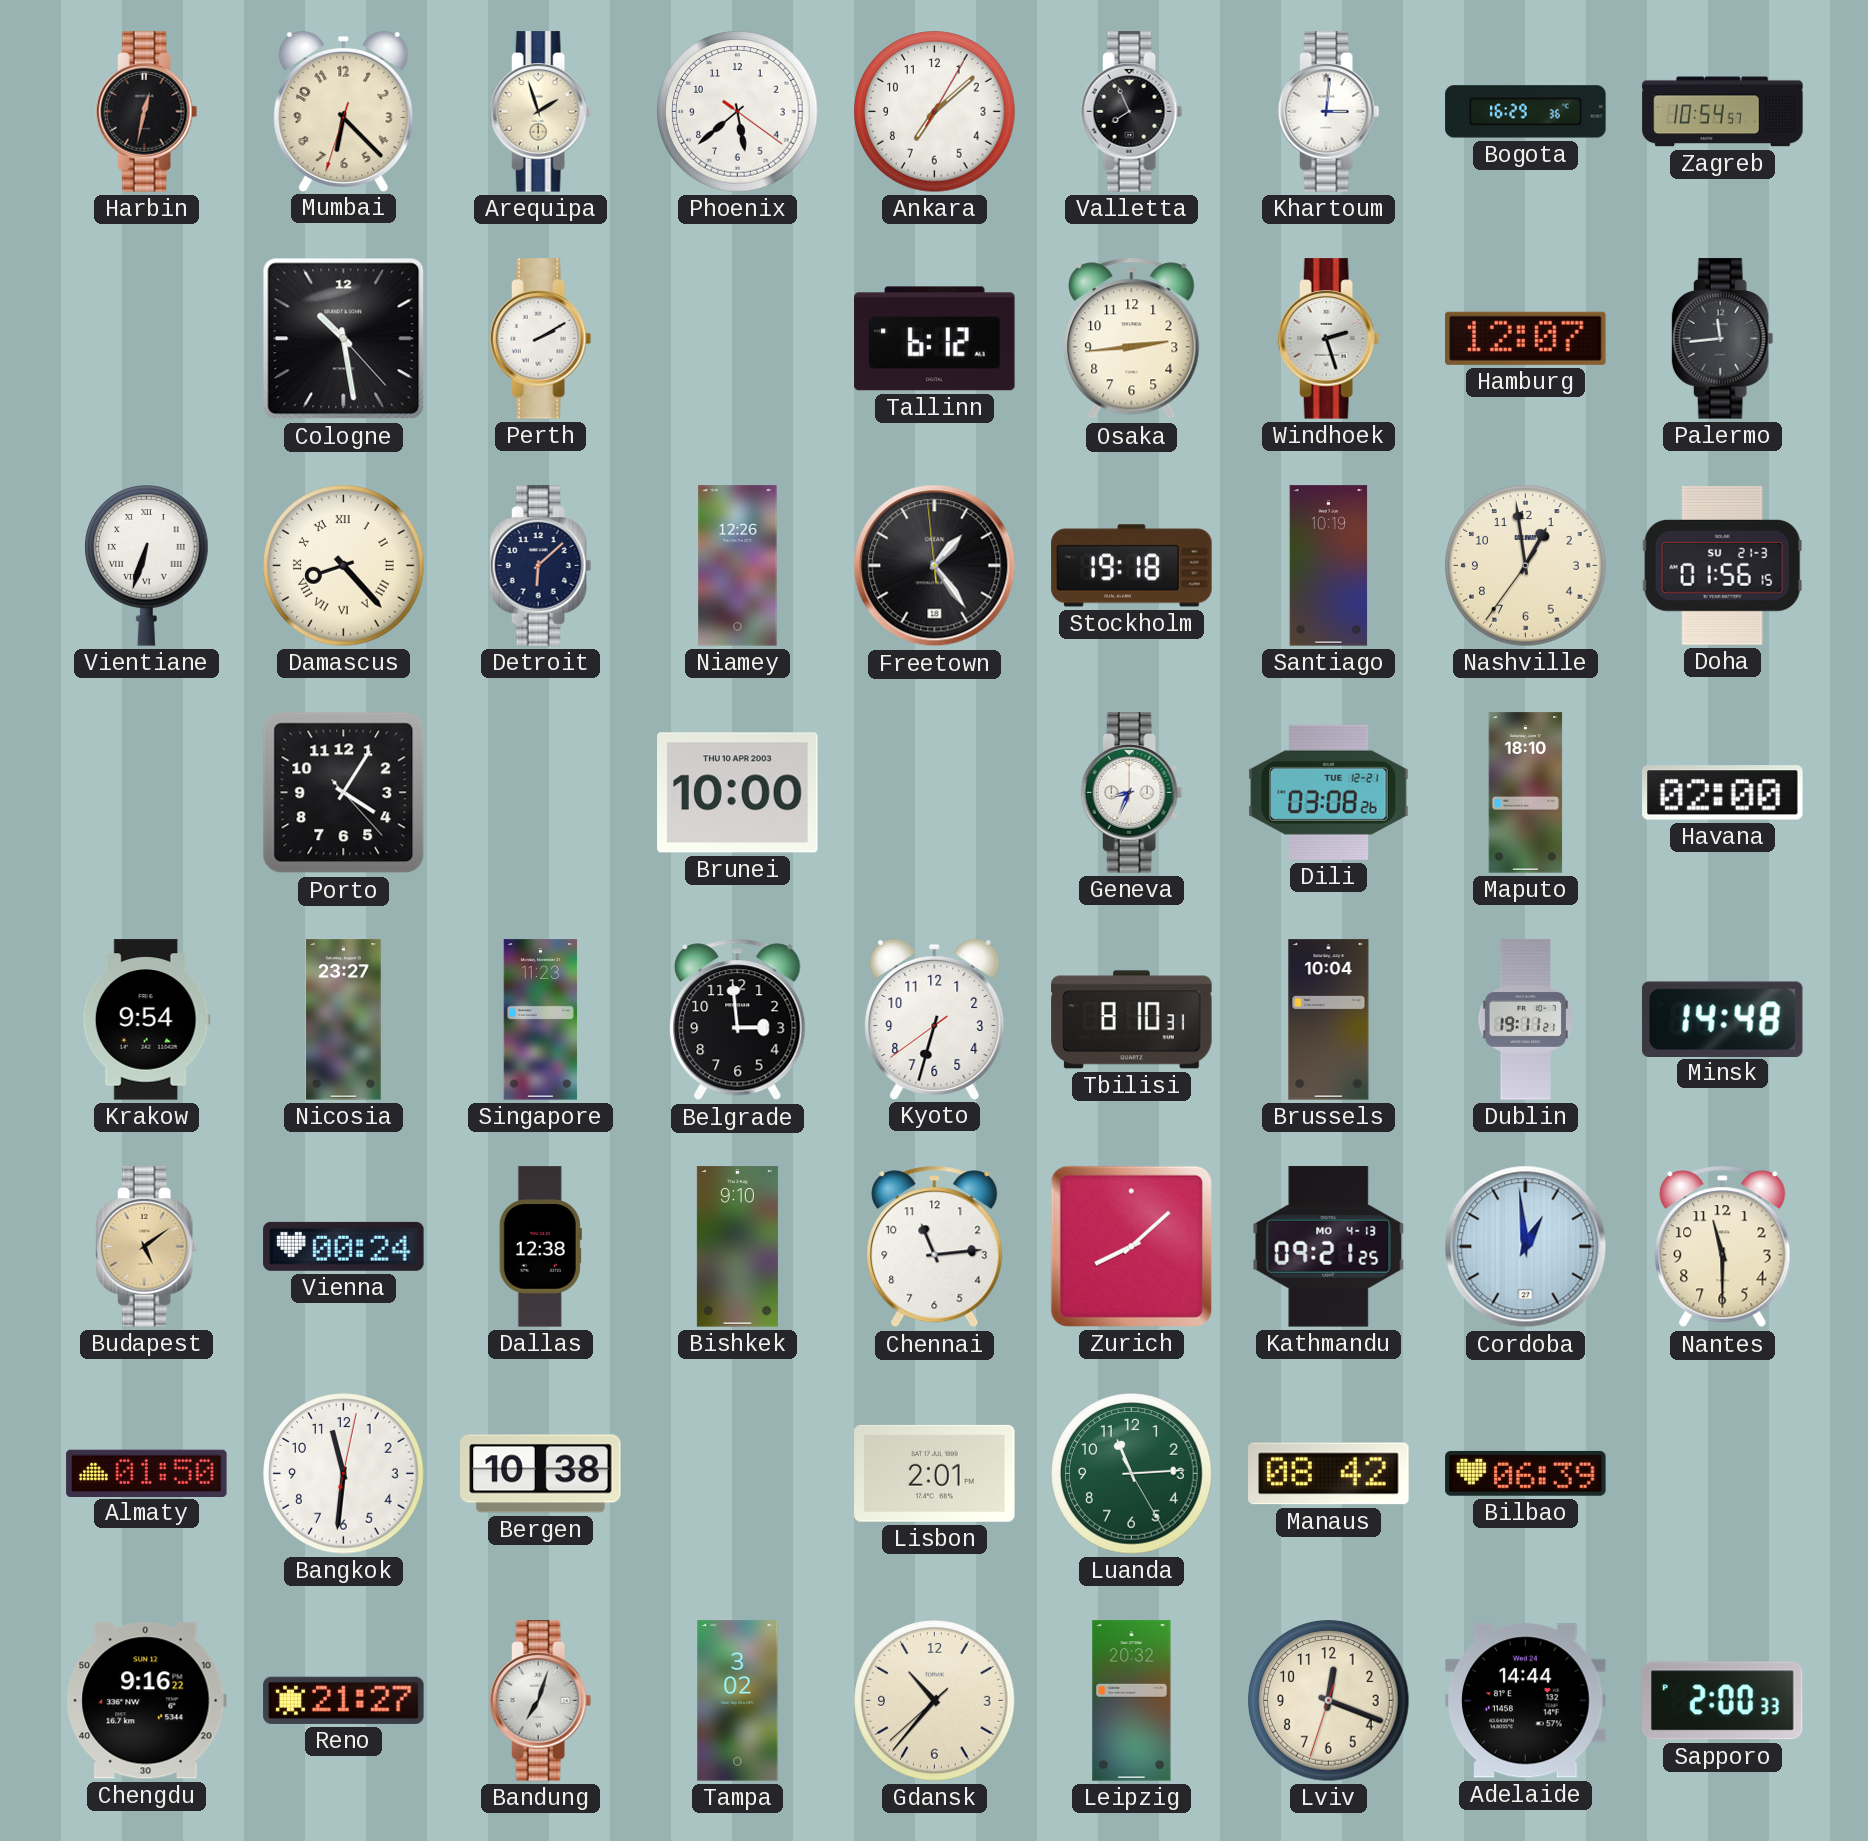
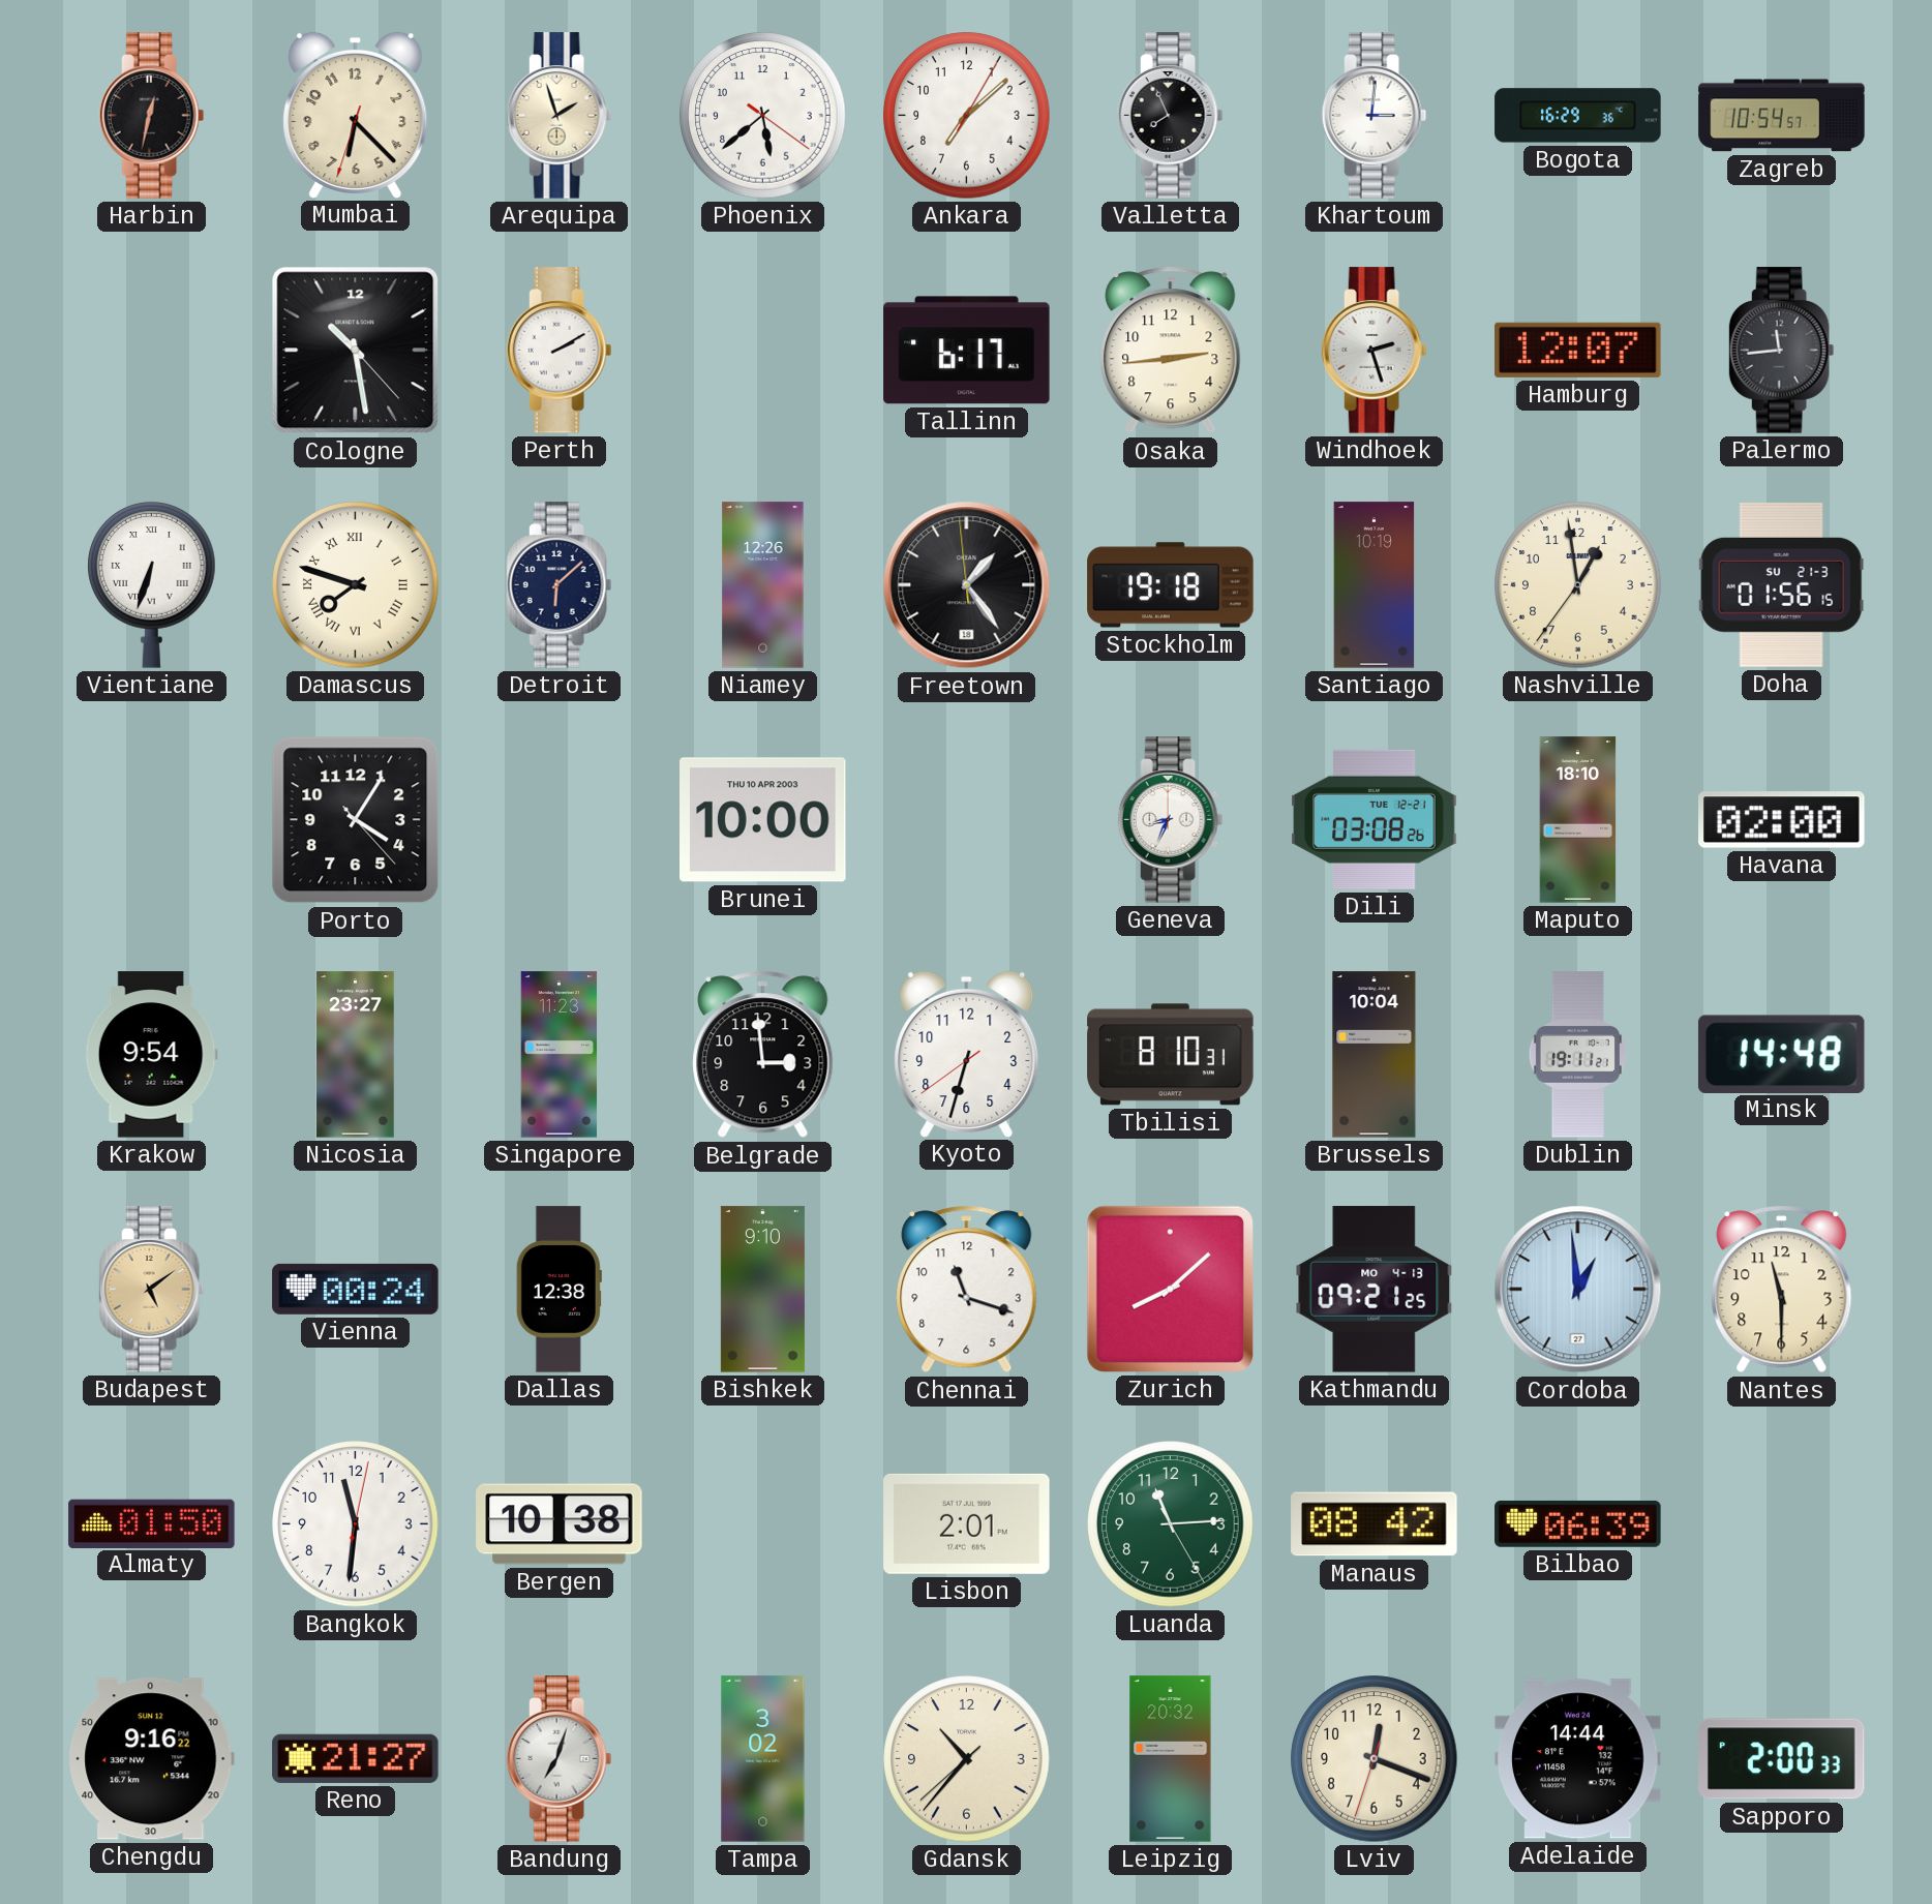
Tallinn: 6:12 -> 6:17
Damascus: 8:23 -> 7:48
Chennai: 11:14 -> 11:18
